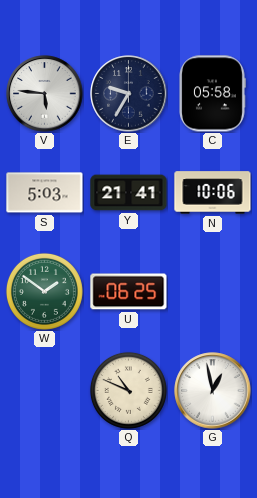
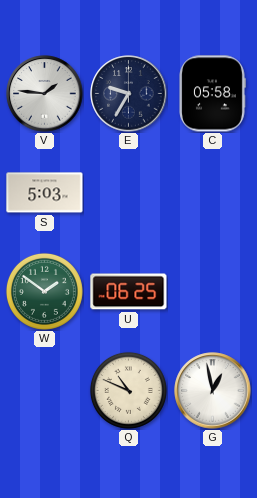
V: 5:46 -> 1:46
Y: 21:41 -> none
N: 10:06 -> none
